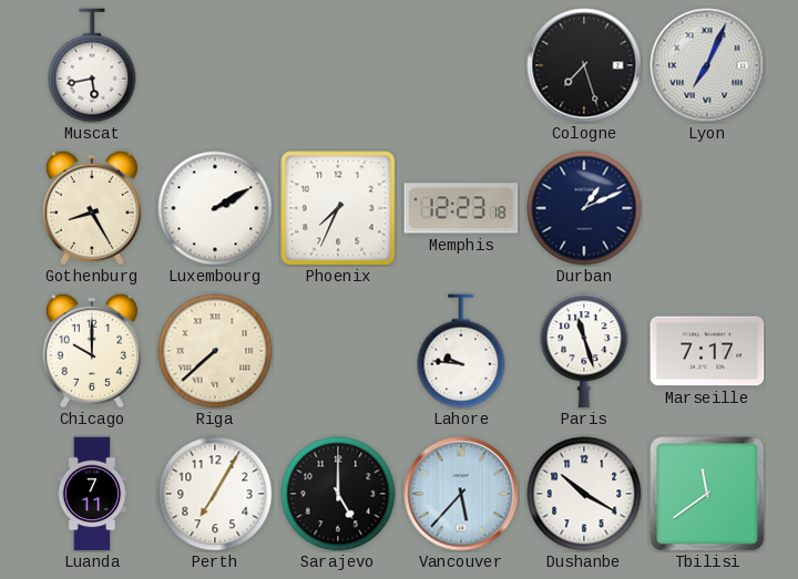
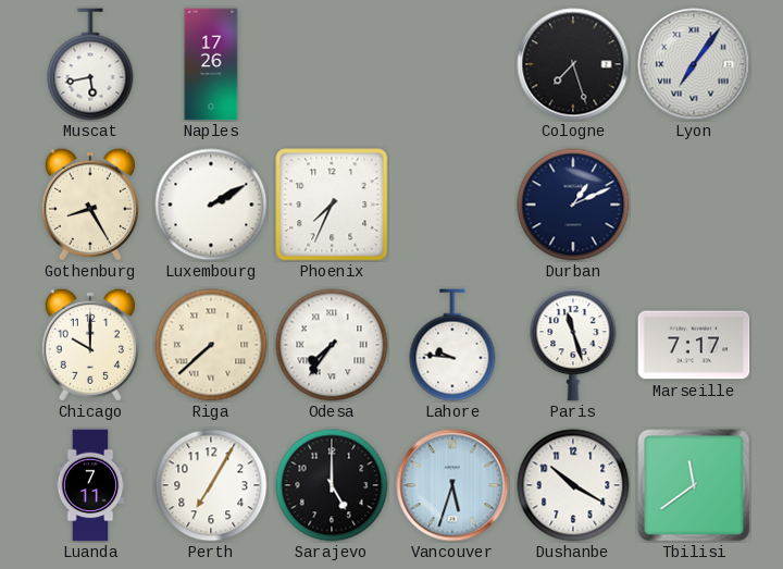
Naples: none -> 17:26
Lyon: 7:04 -> 7:06
Memphis: 12:23 -> none
Odesa: none -> 7:36
Vancouver: 5:37 -> 5:33
